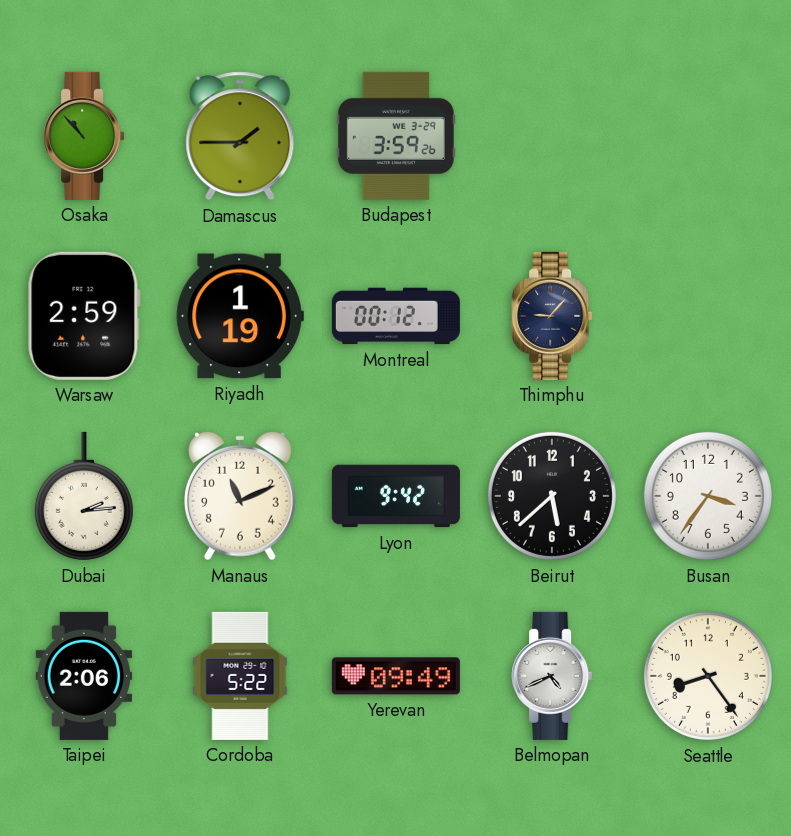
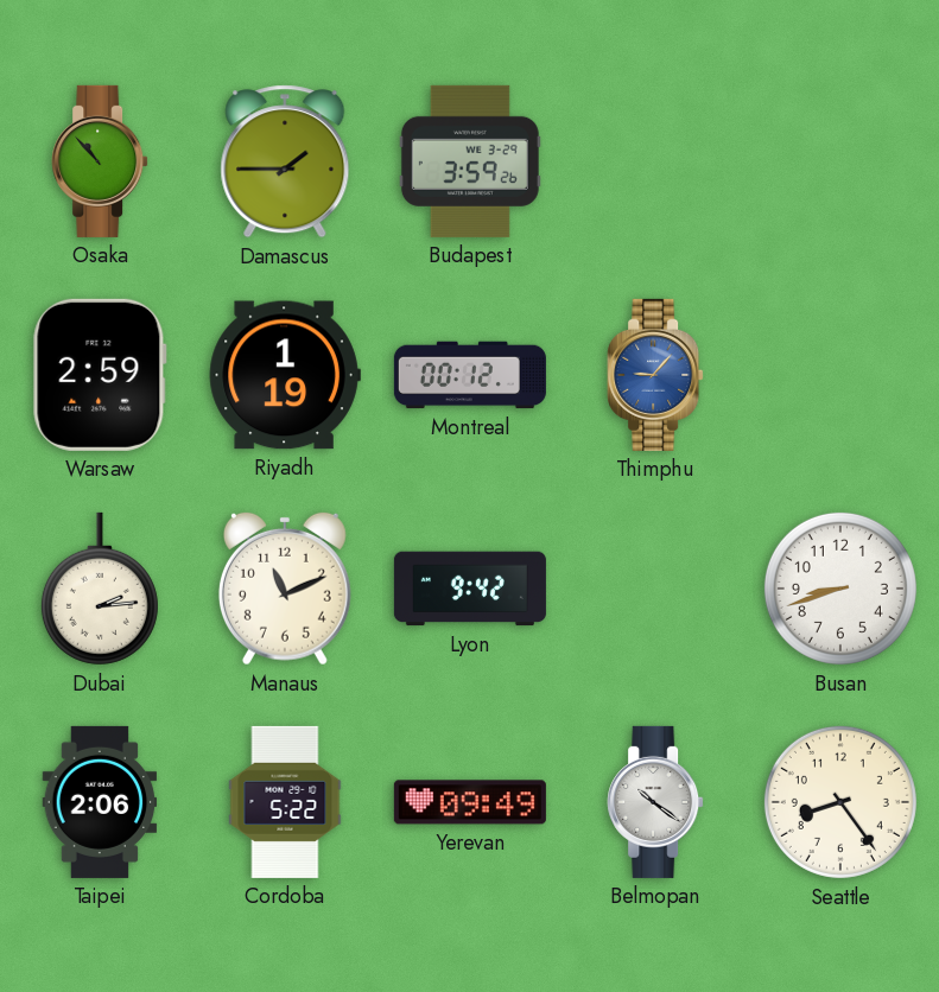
Thimphu dial: navy -> blue
Beirut: 5:38 -> none
Busan: 3:36 -> 8:42
Belmopan: 4:41 -> 10:21
